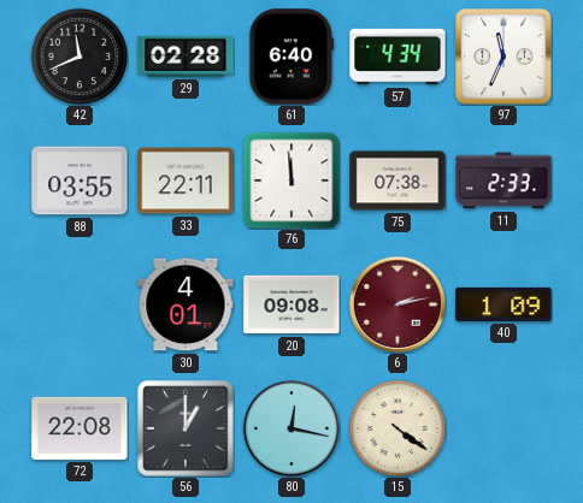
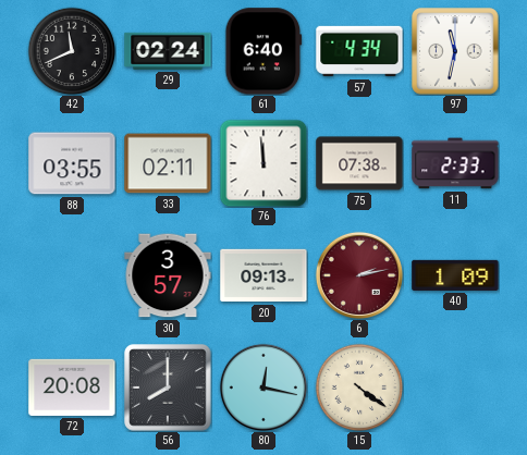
29: 02:28 -> 02:24
97: 11:34 -> 11:32
33: 22:11 -> 02:11
30: 4:01 -> 3:57
20: 09:08 -> 09:13
72: 22:08 -> 20:08
56: 1:00 -> 8:00
